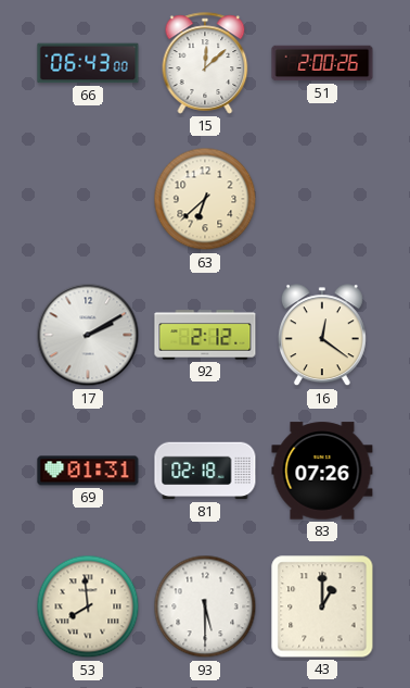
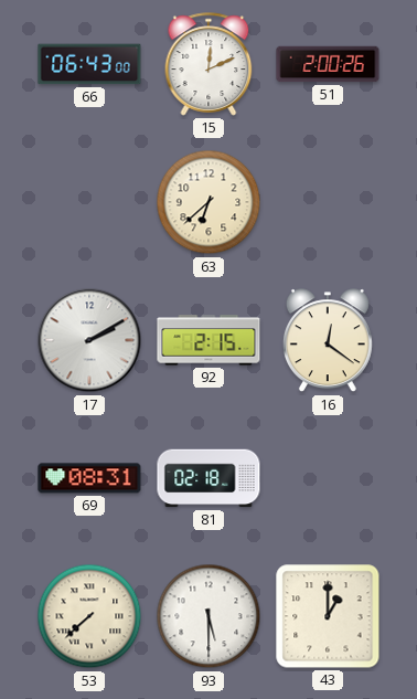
15: 12:08 -> 12:11
92: 2:12 -> 2:15
69: 01:31 -> 08:31
83: 07:26 -> none
53: 7:59 -> 7:38
